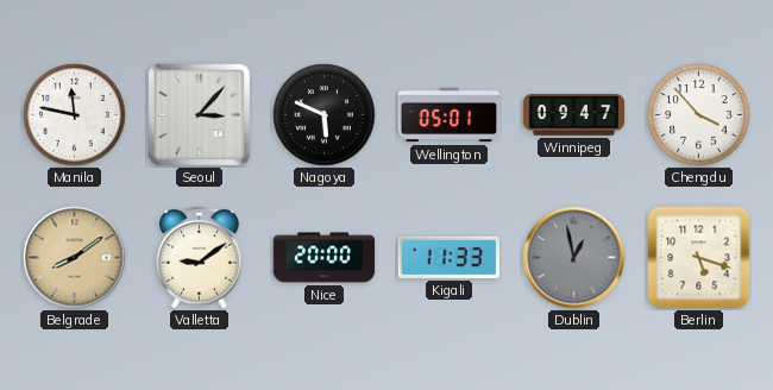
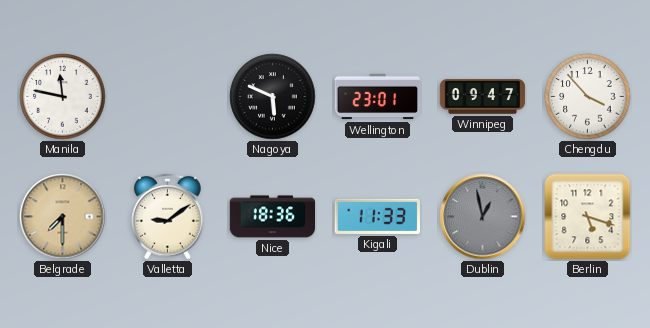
Seoul: 3:07 -> none
Wellington: 05:01 -> 23:01
Belgrade: 8:09 -> 7:30
Nice: 20:00 -> 18:36
